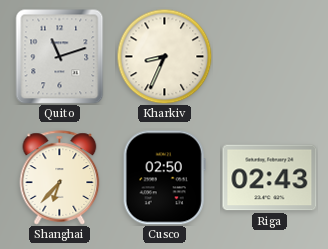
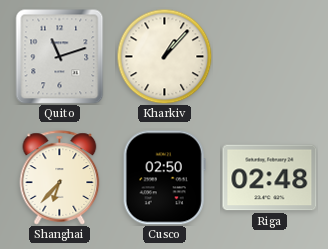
Kharkiv: 8:34 -> 1:07
Riga: 02:43 -> 02:48
